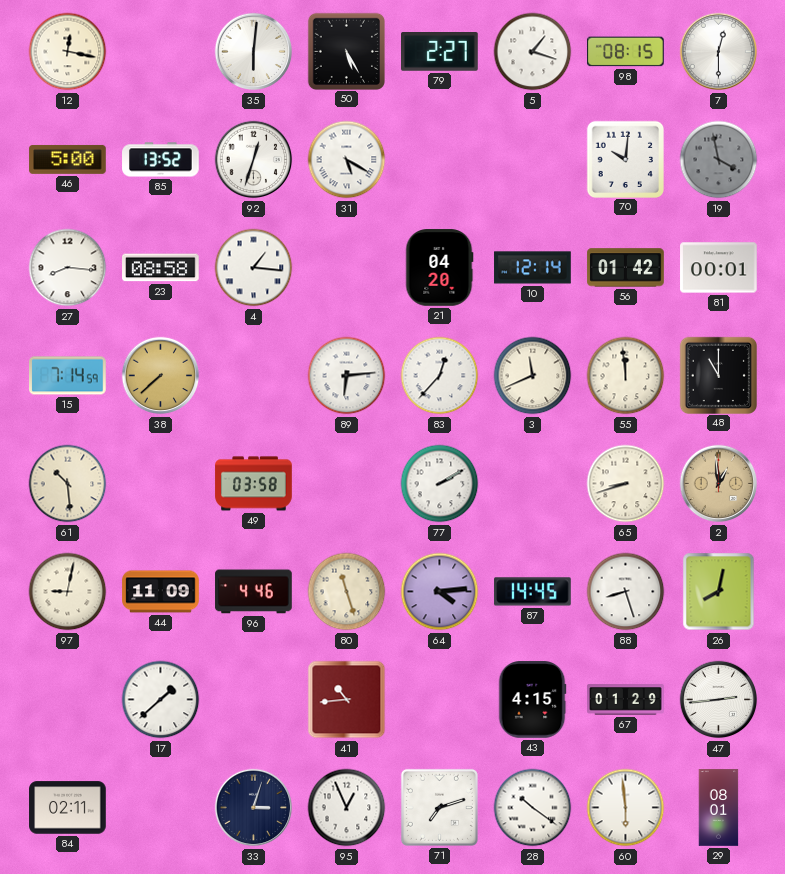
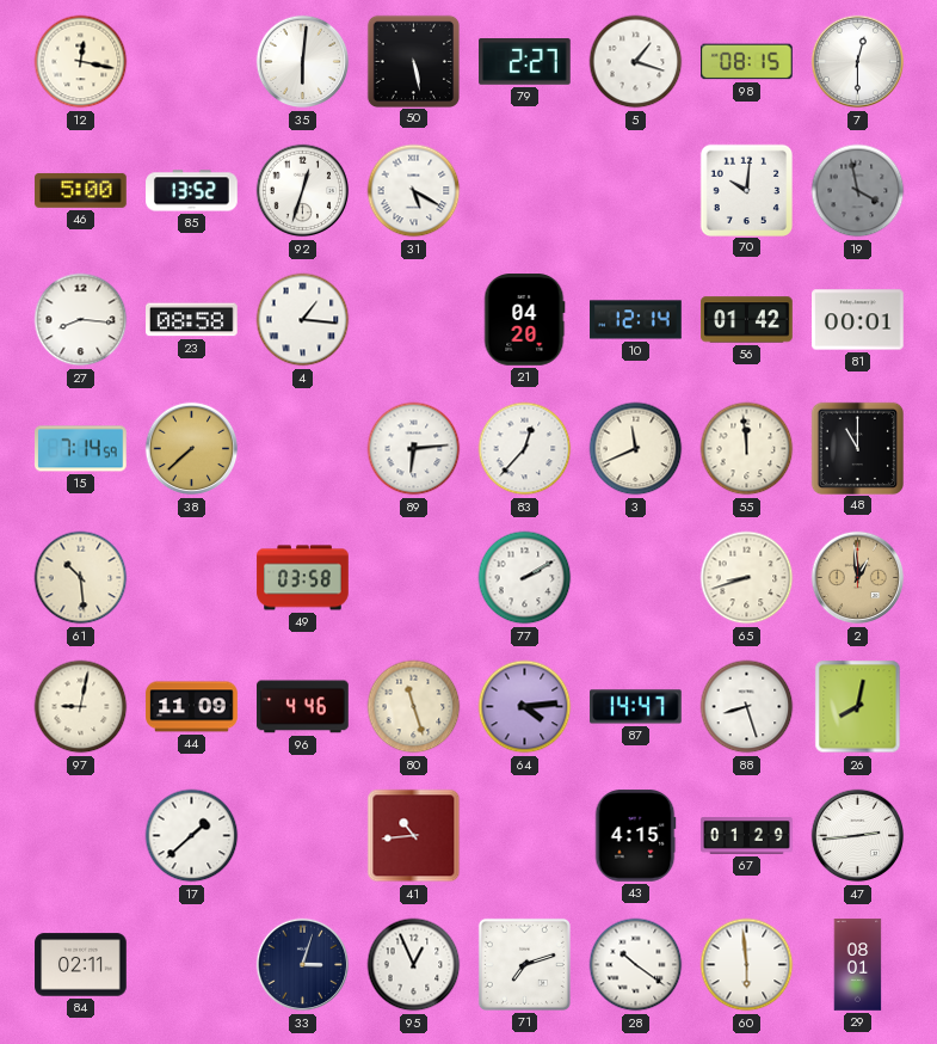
50: 5:25 -> 5:28
87: 14:45 -> 14:47
